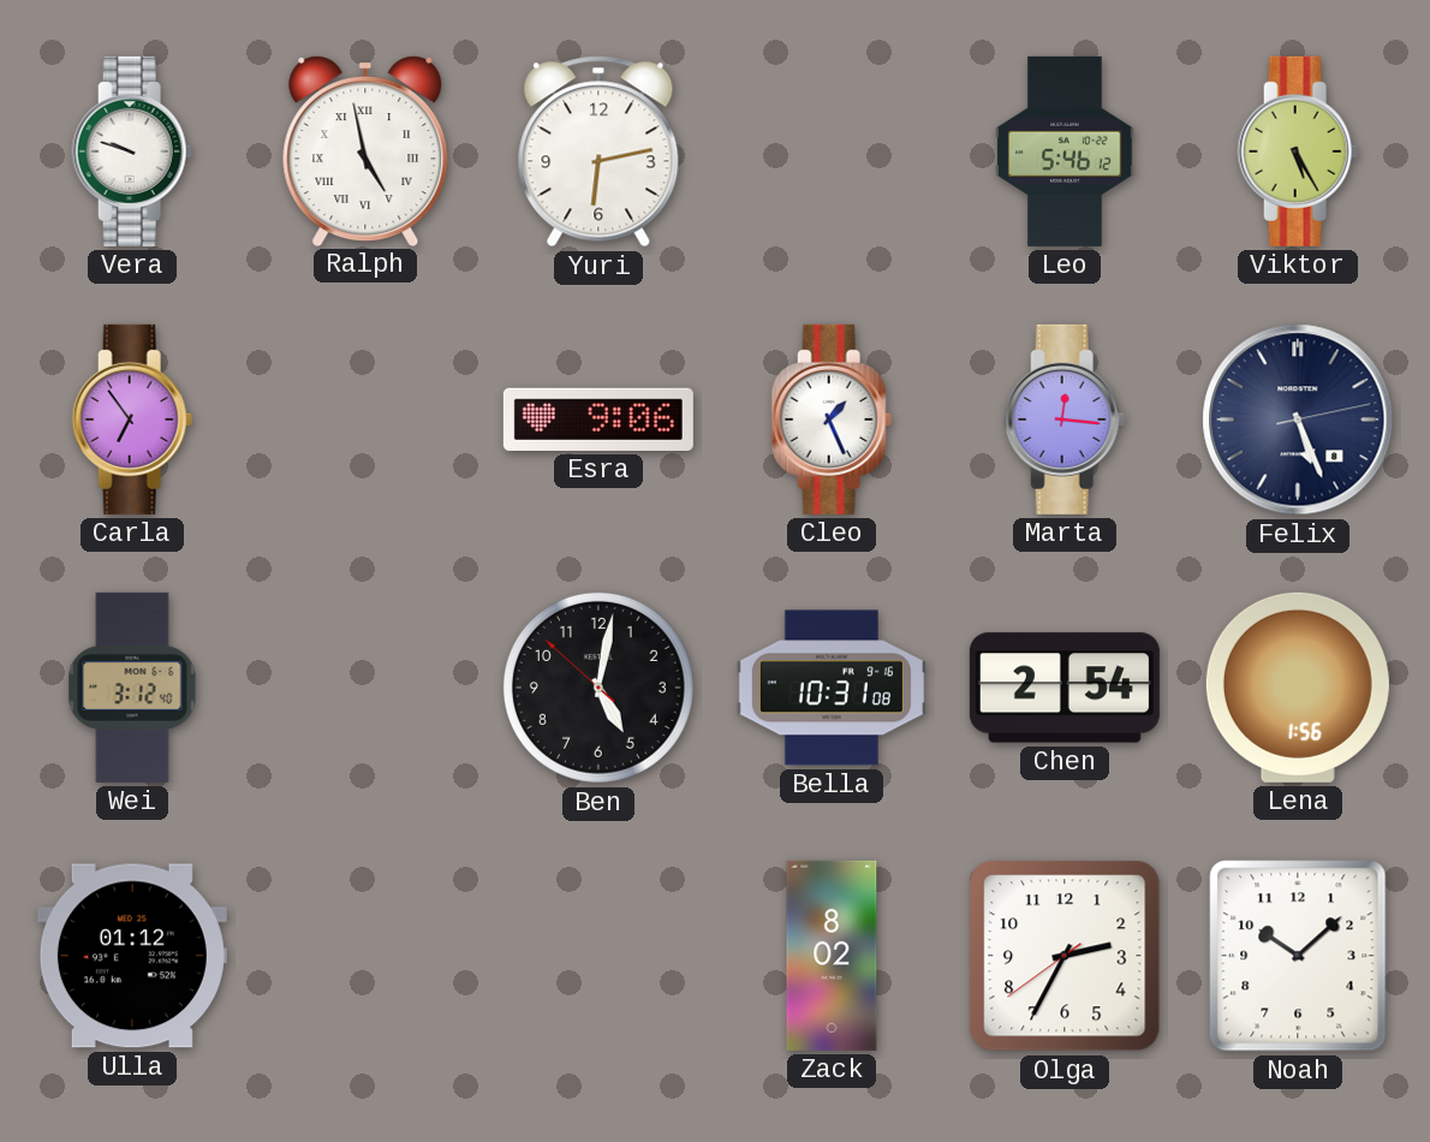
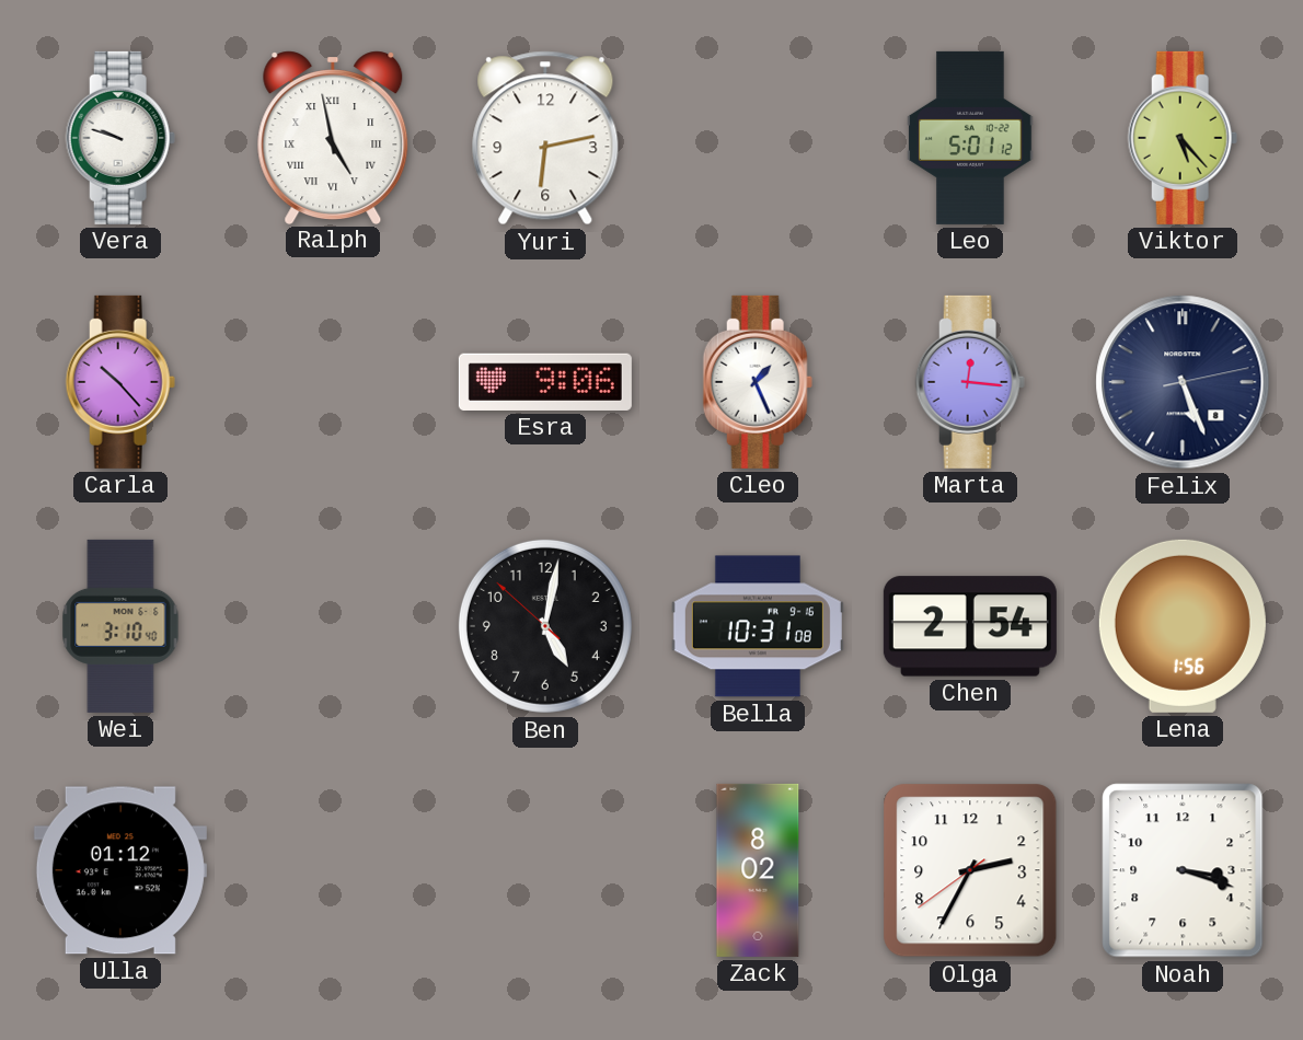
Leo: 5:46 -> 5:01
Viktor: 5:25 -> 5:23
Carla: 6:54 -> 10:23
Wei: 3:12 -> 3:10
Noah: 10:08 -> 3:18
